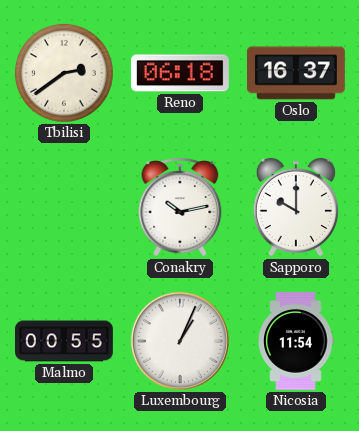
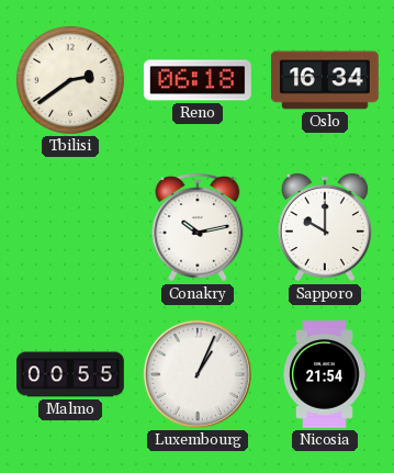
Oslo: 16:37 -> 16:34
Nicosia: 11:54 -> 21:54
